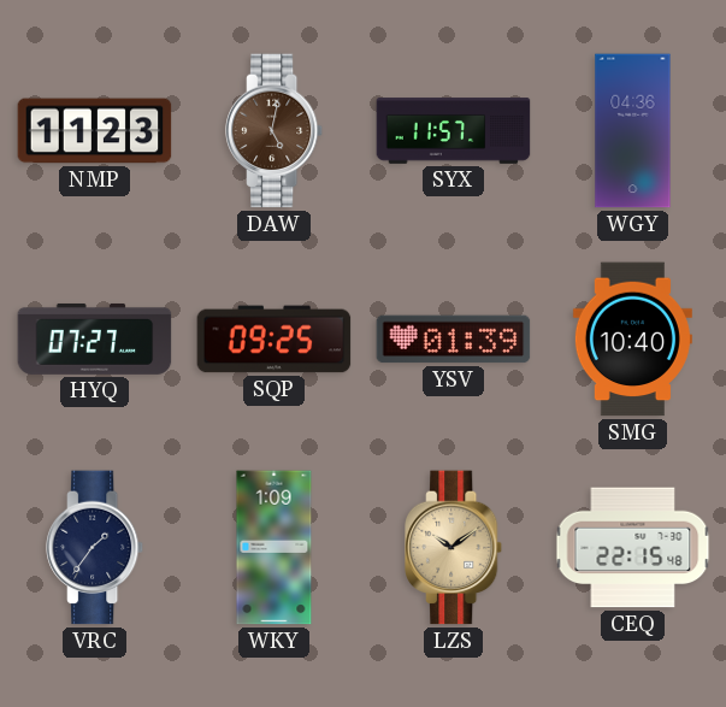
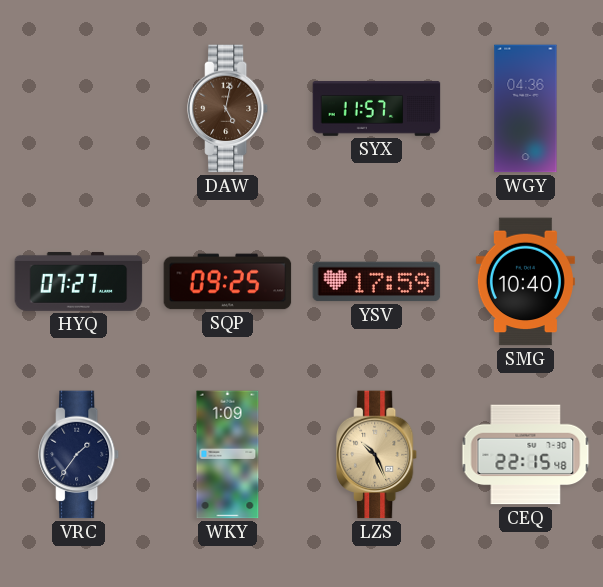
NMP: 11:23 -> none
YSV: 01:39 -> 17:59
LZS: 10:09 -> 10:26
